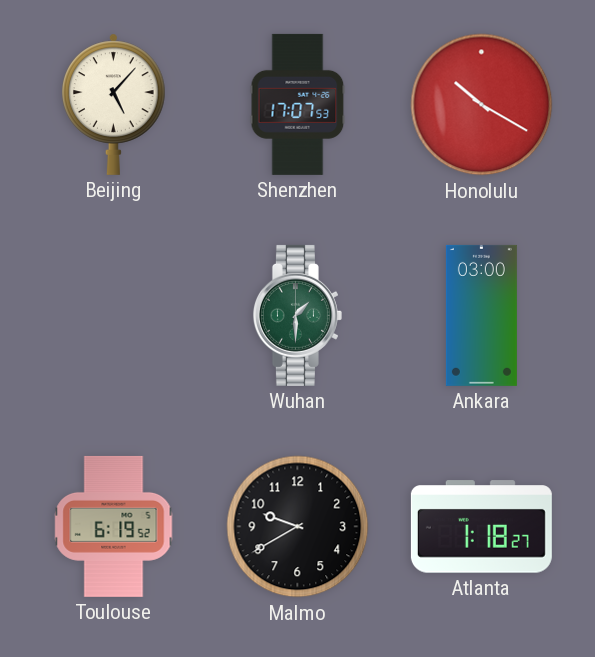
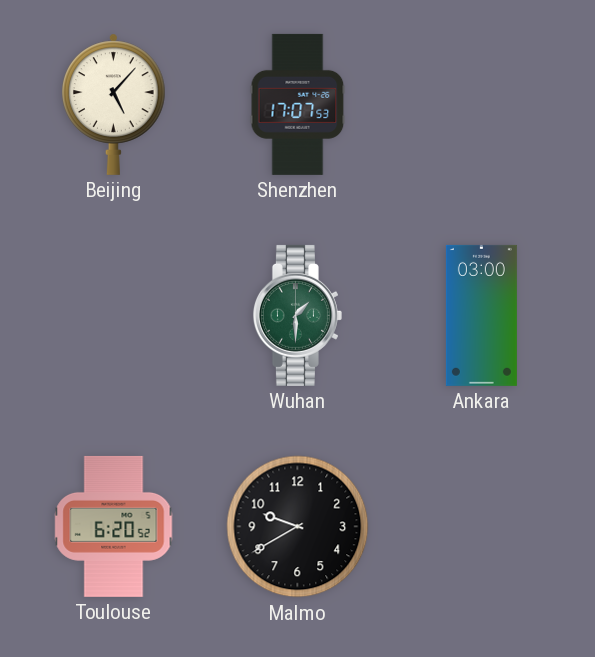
Honolulu: 10:20 -> none
Toulouse: 6:19 -> 6:20
Atlanta: 1:18 -> none
